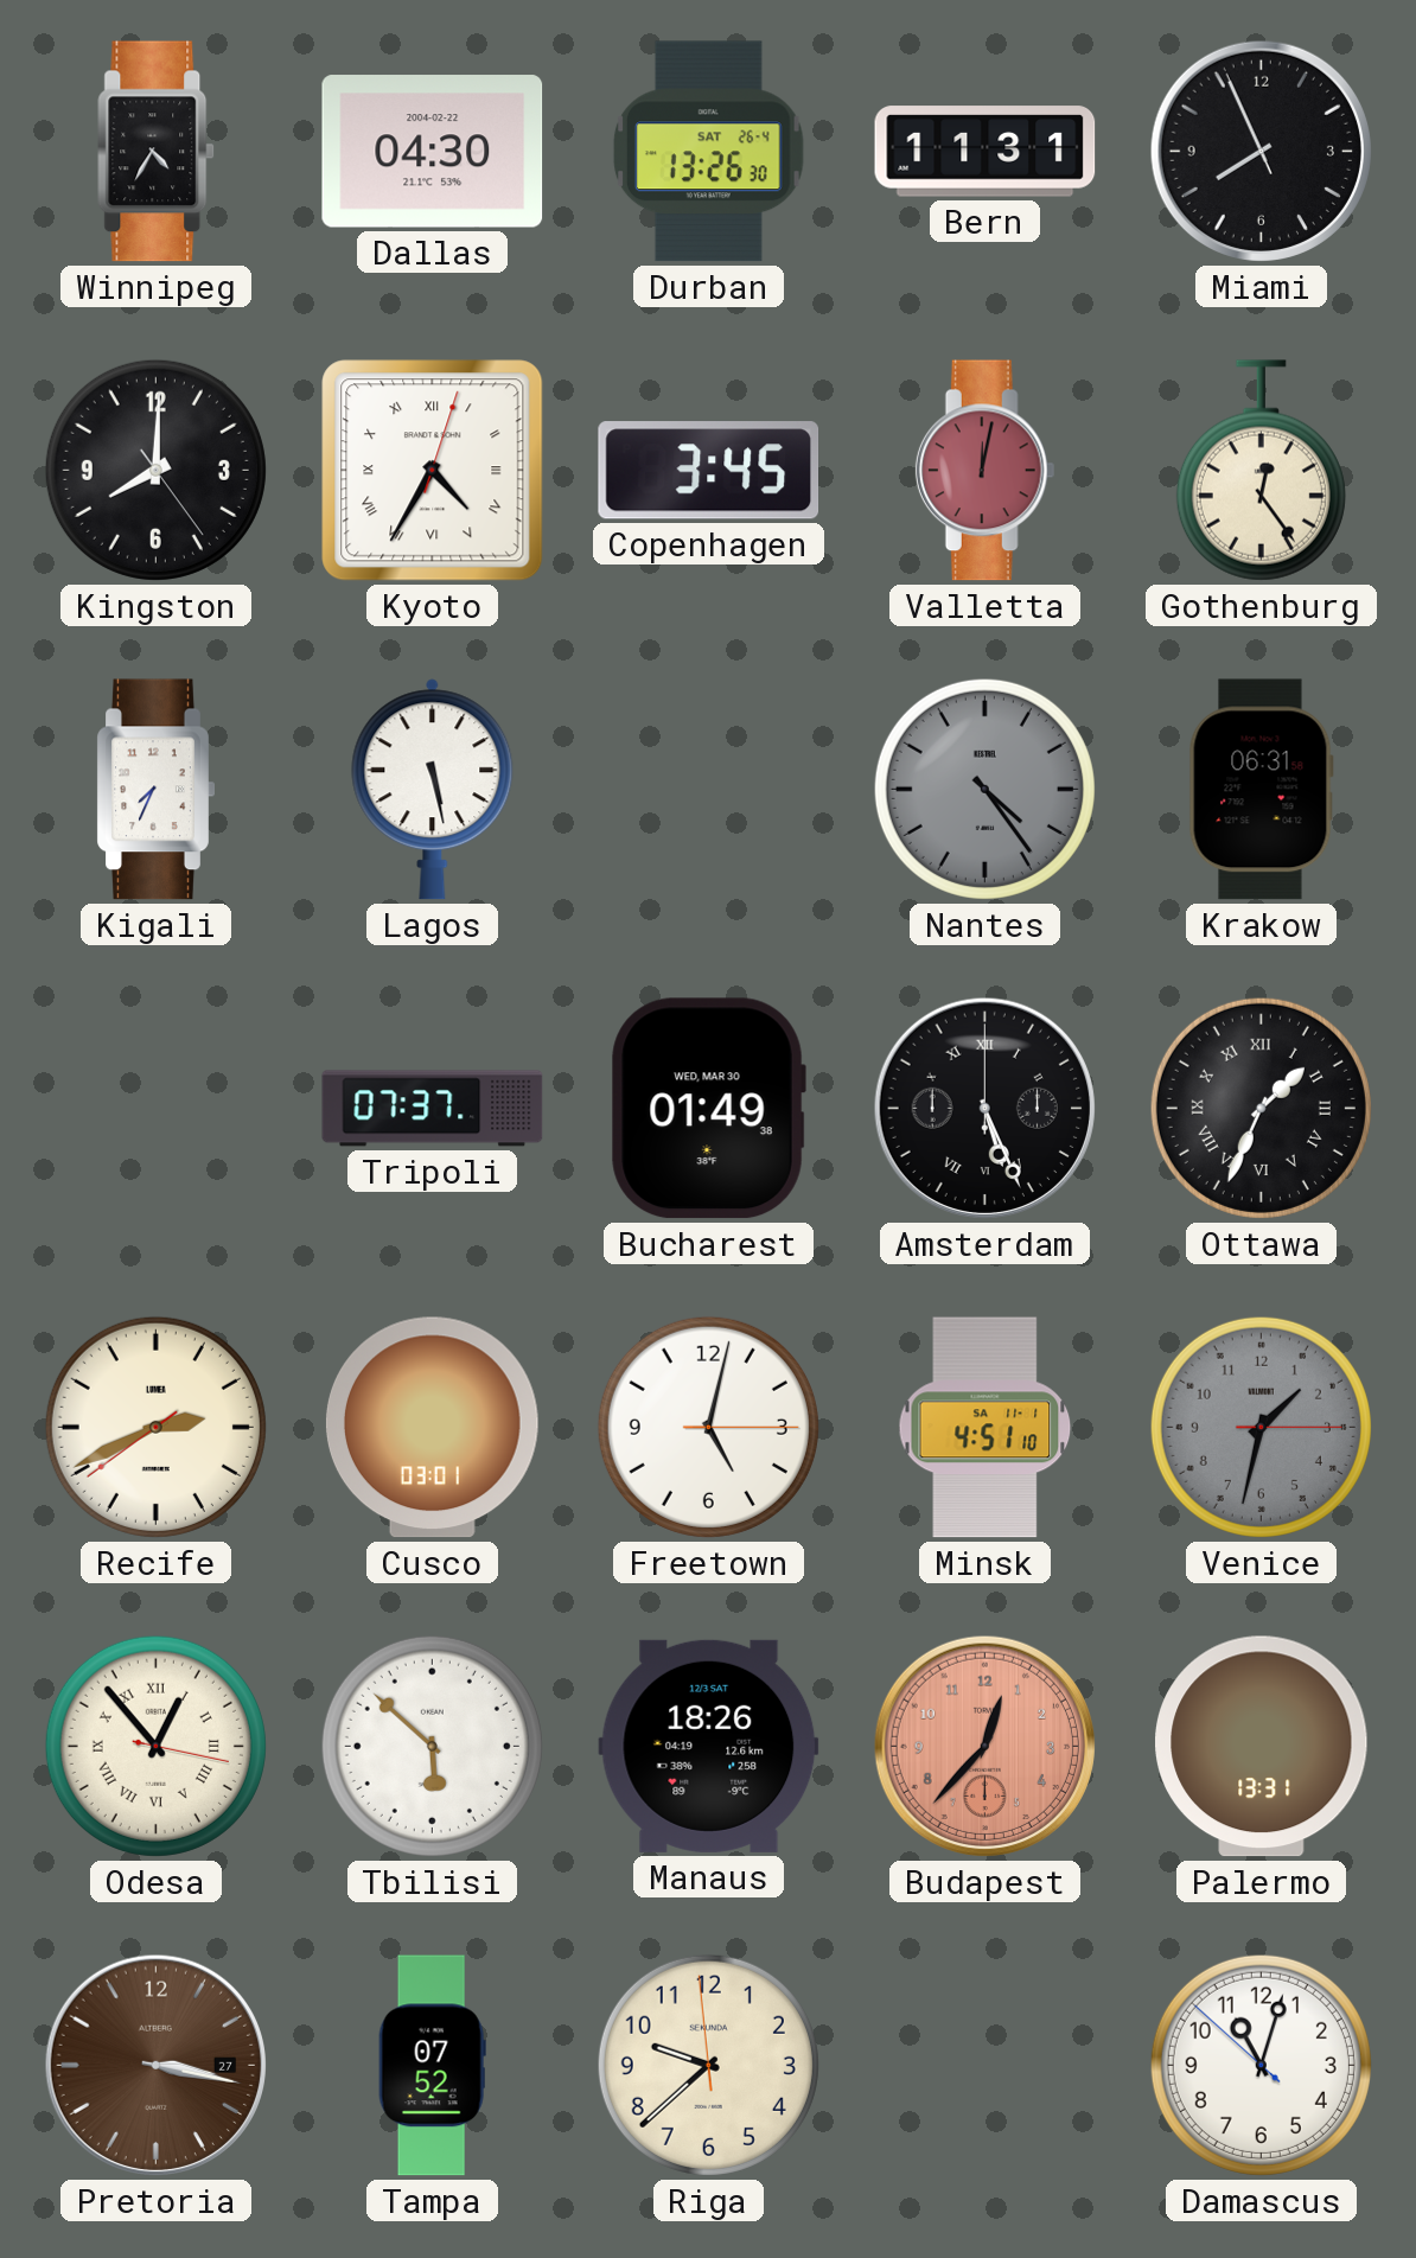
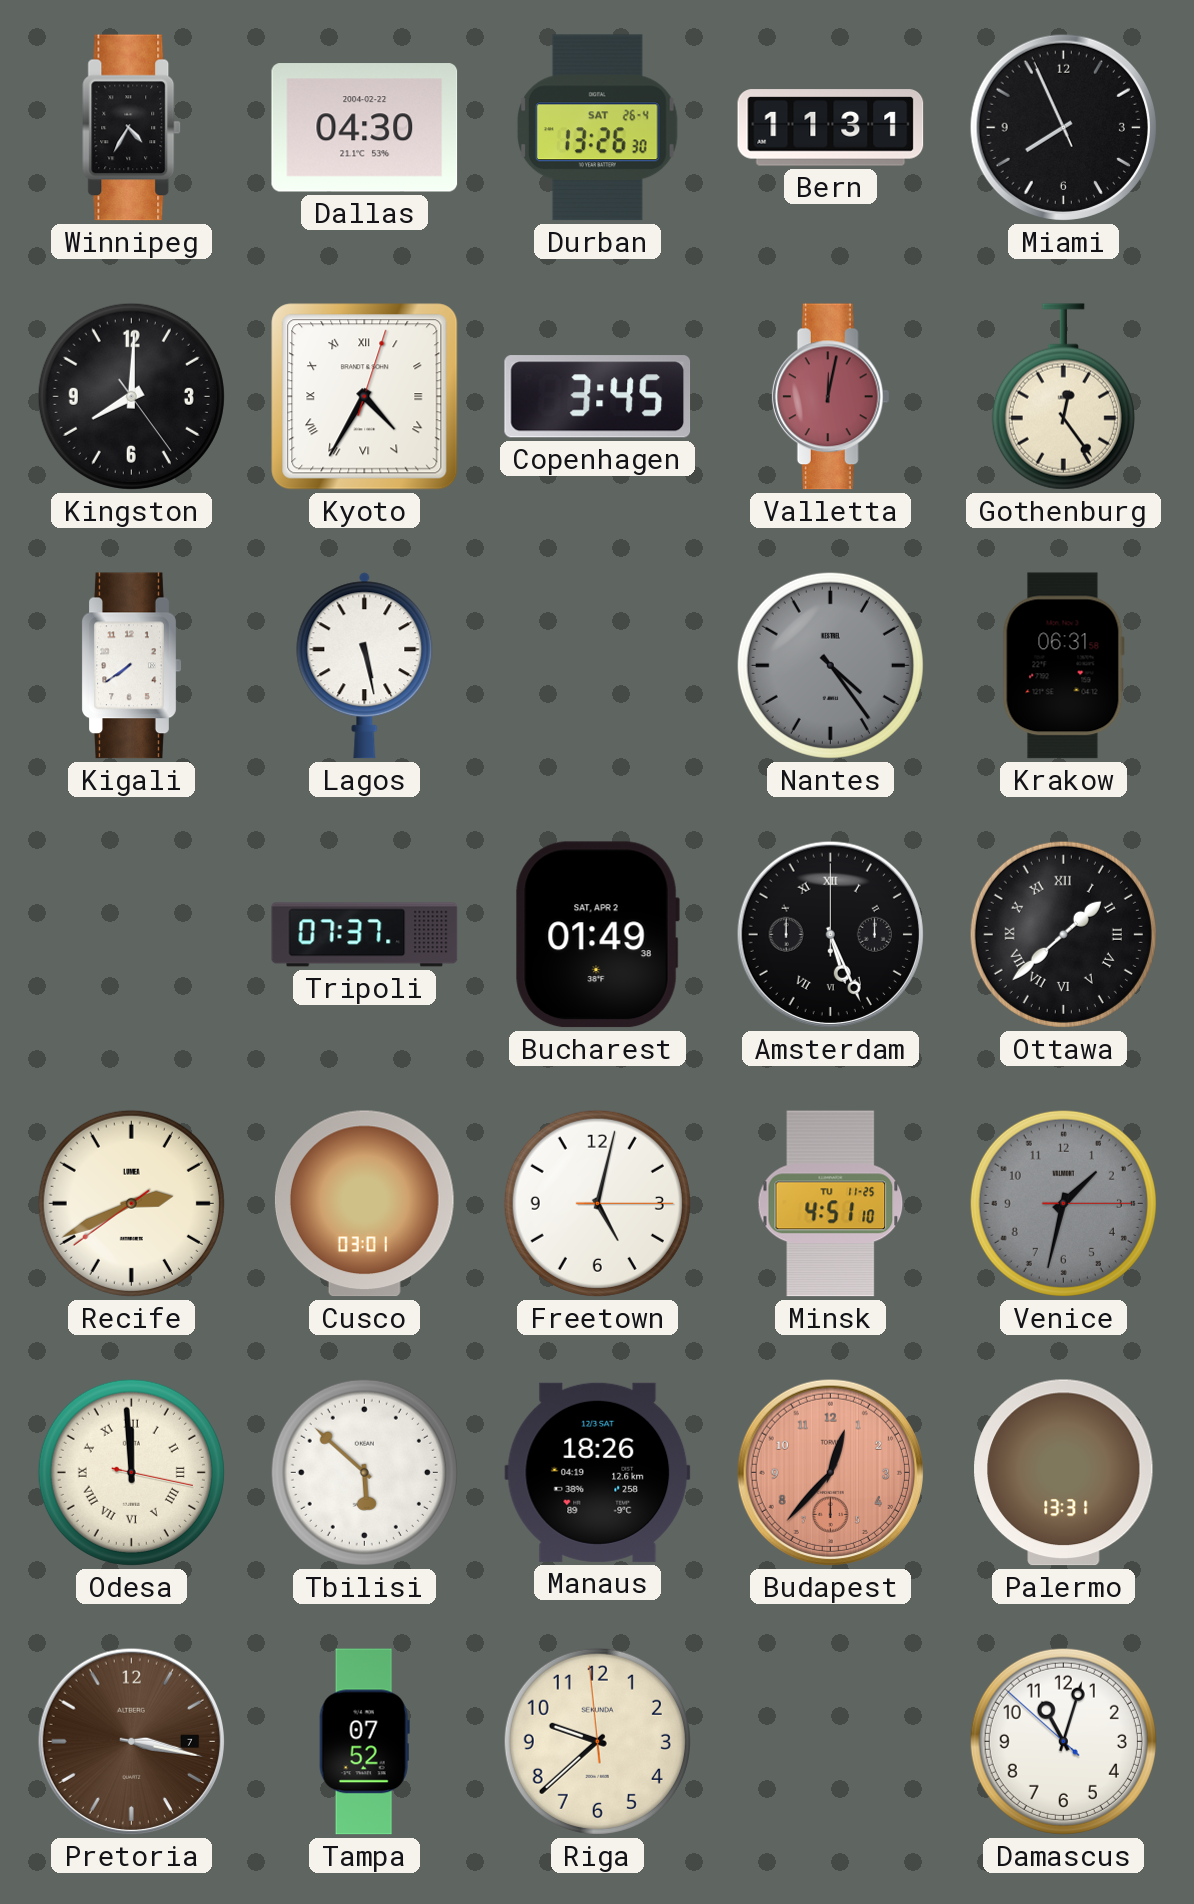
Kigali: 7:34 -> 7:39
Bucharest date: WED, MAR 30 -> SAT, APR 2
Ottawa: 1:34 -> 1:38
Minsk date: SA 11-1 -> TU 11-25
Odesa: 12:53 -> 11:59
Pretoria date: 27 -> 7
